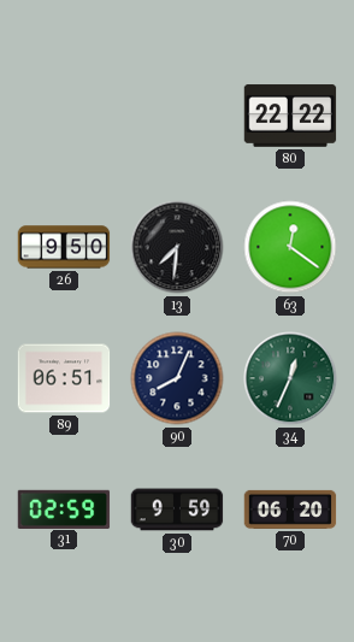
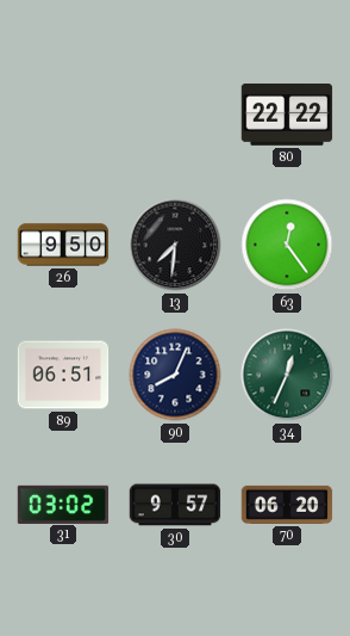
63: 12:21 -> 12:24
31: 02:59 -> 03:02
30: 9:59 -> 9:57
